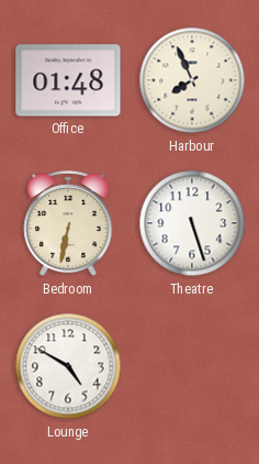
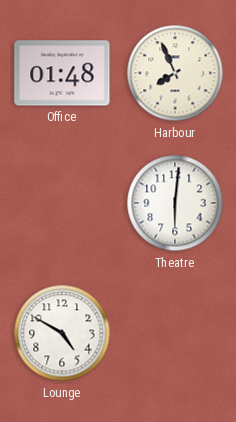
Bedroom: 6:32 -> none
Theatre: 5:27 -> 6:01
